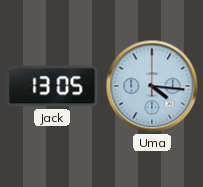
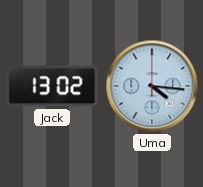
Jack: 13:05 -> 13:02
